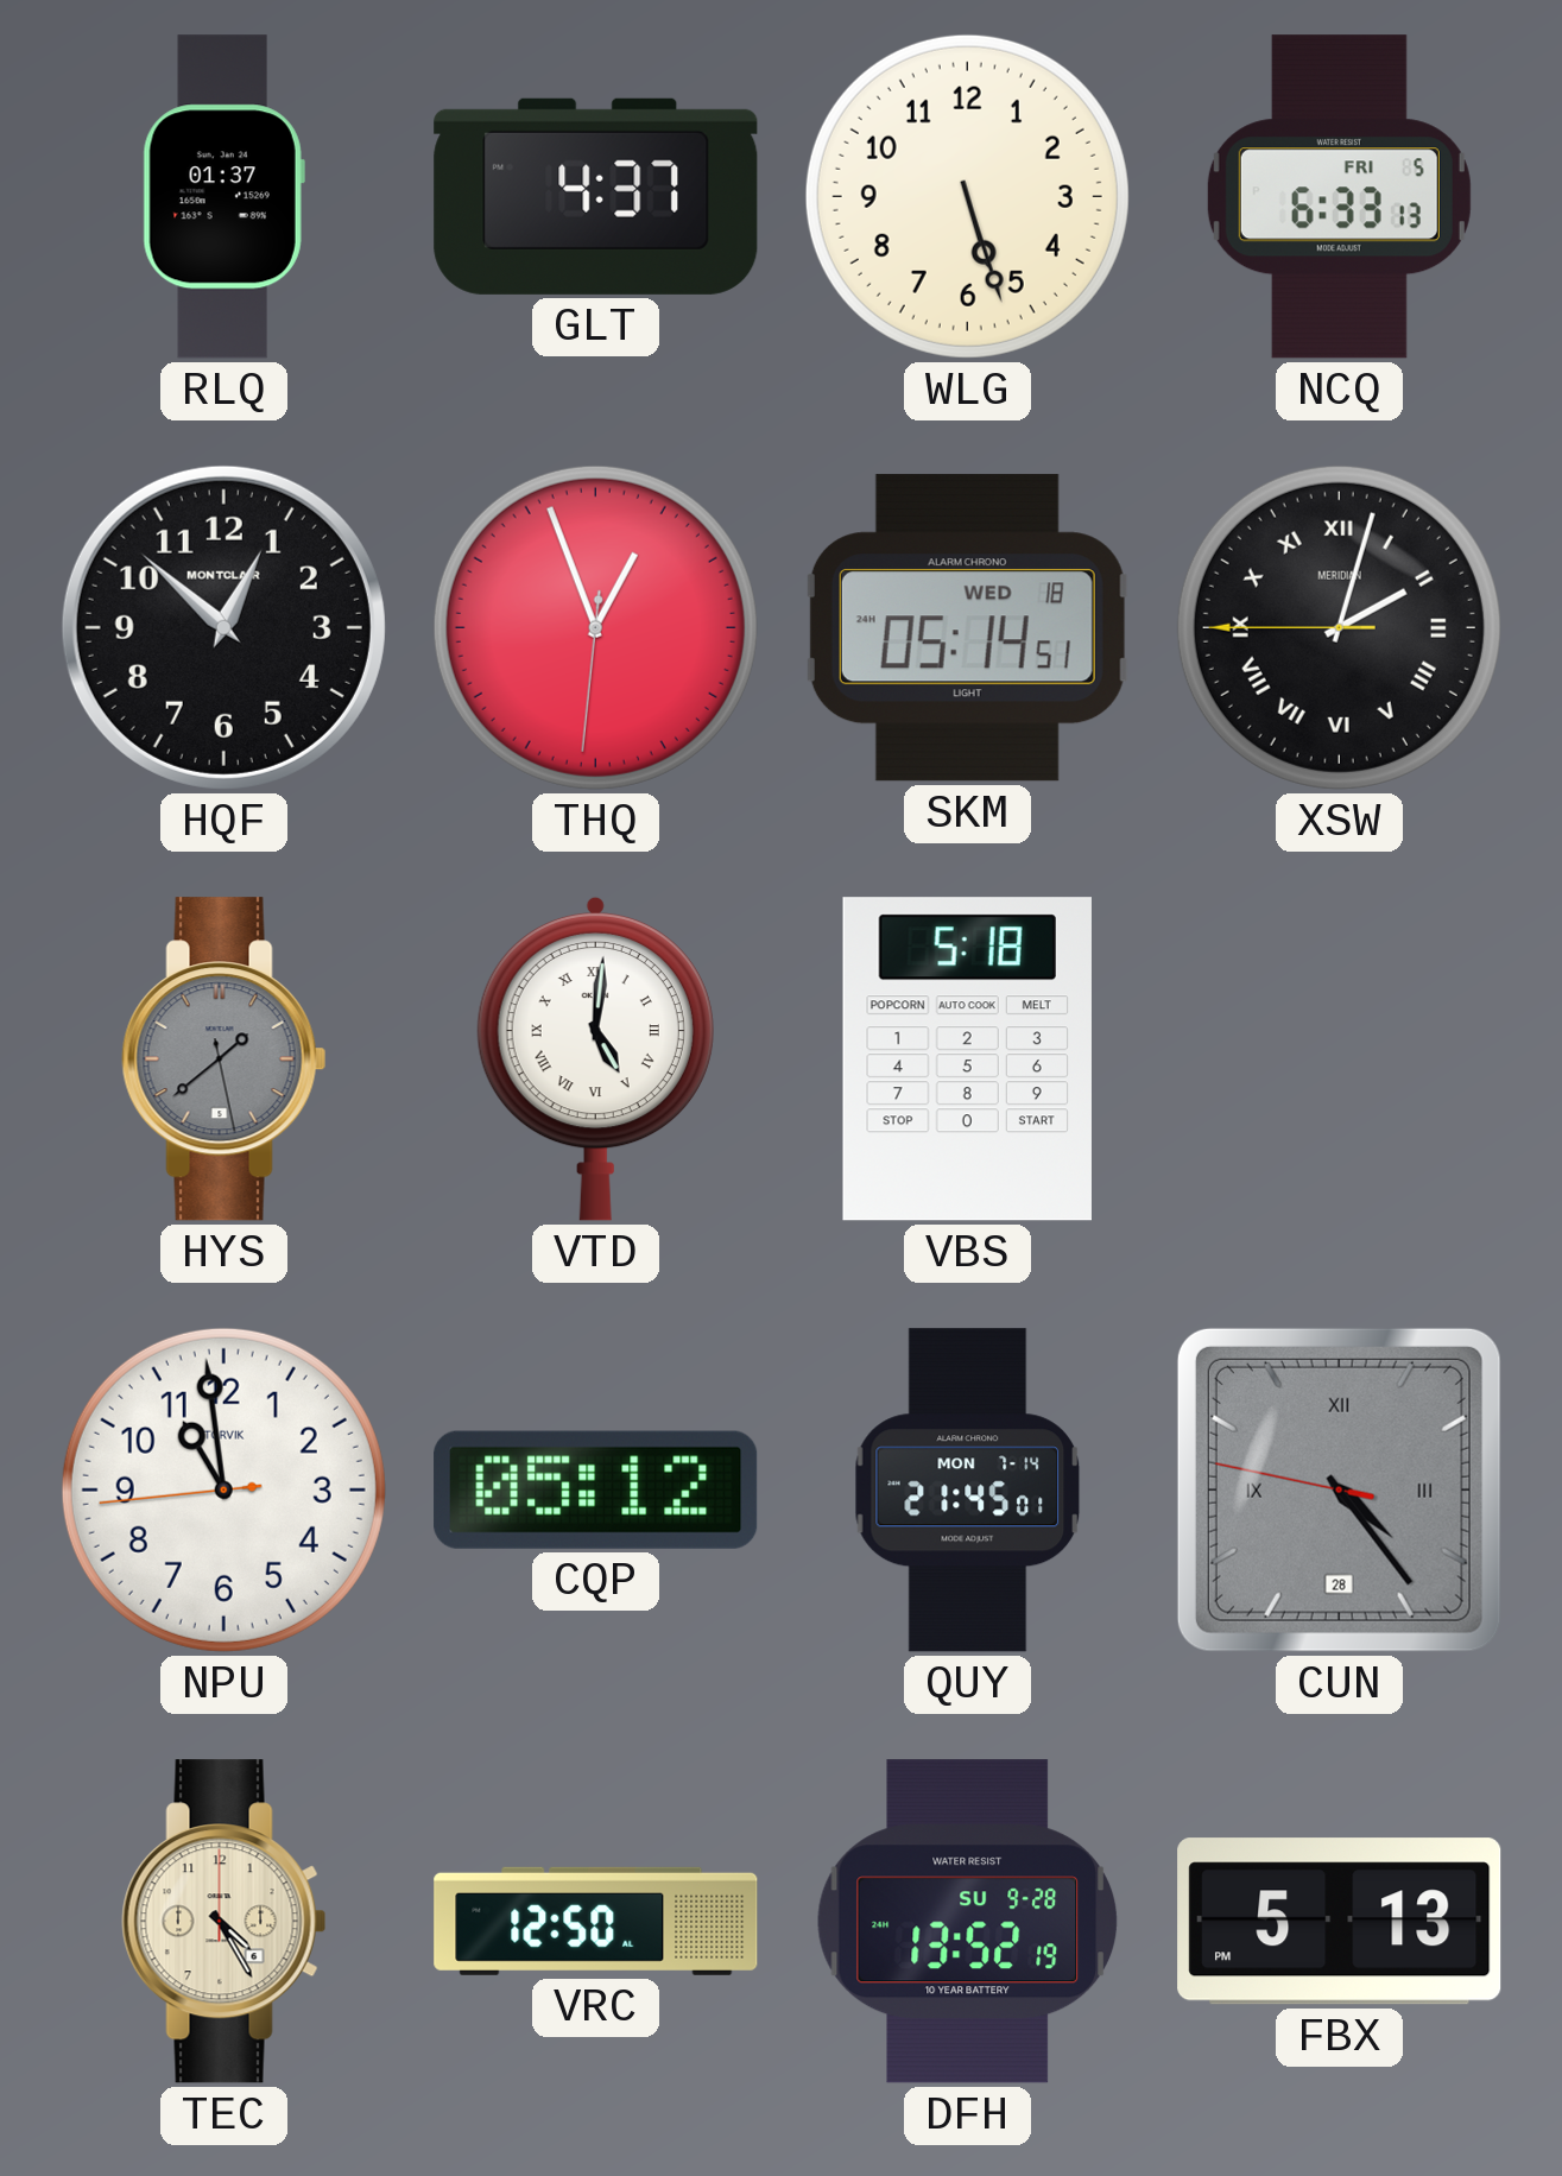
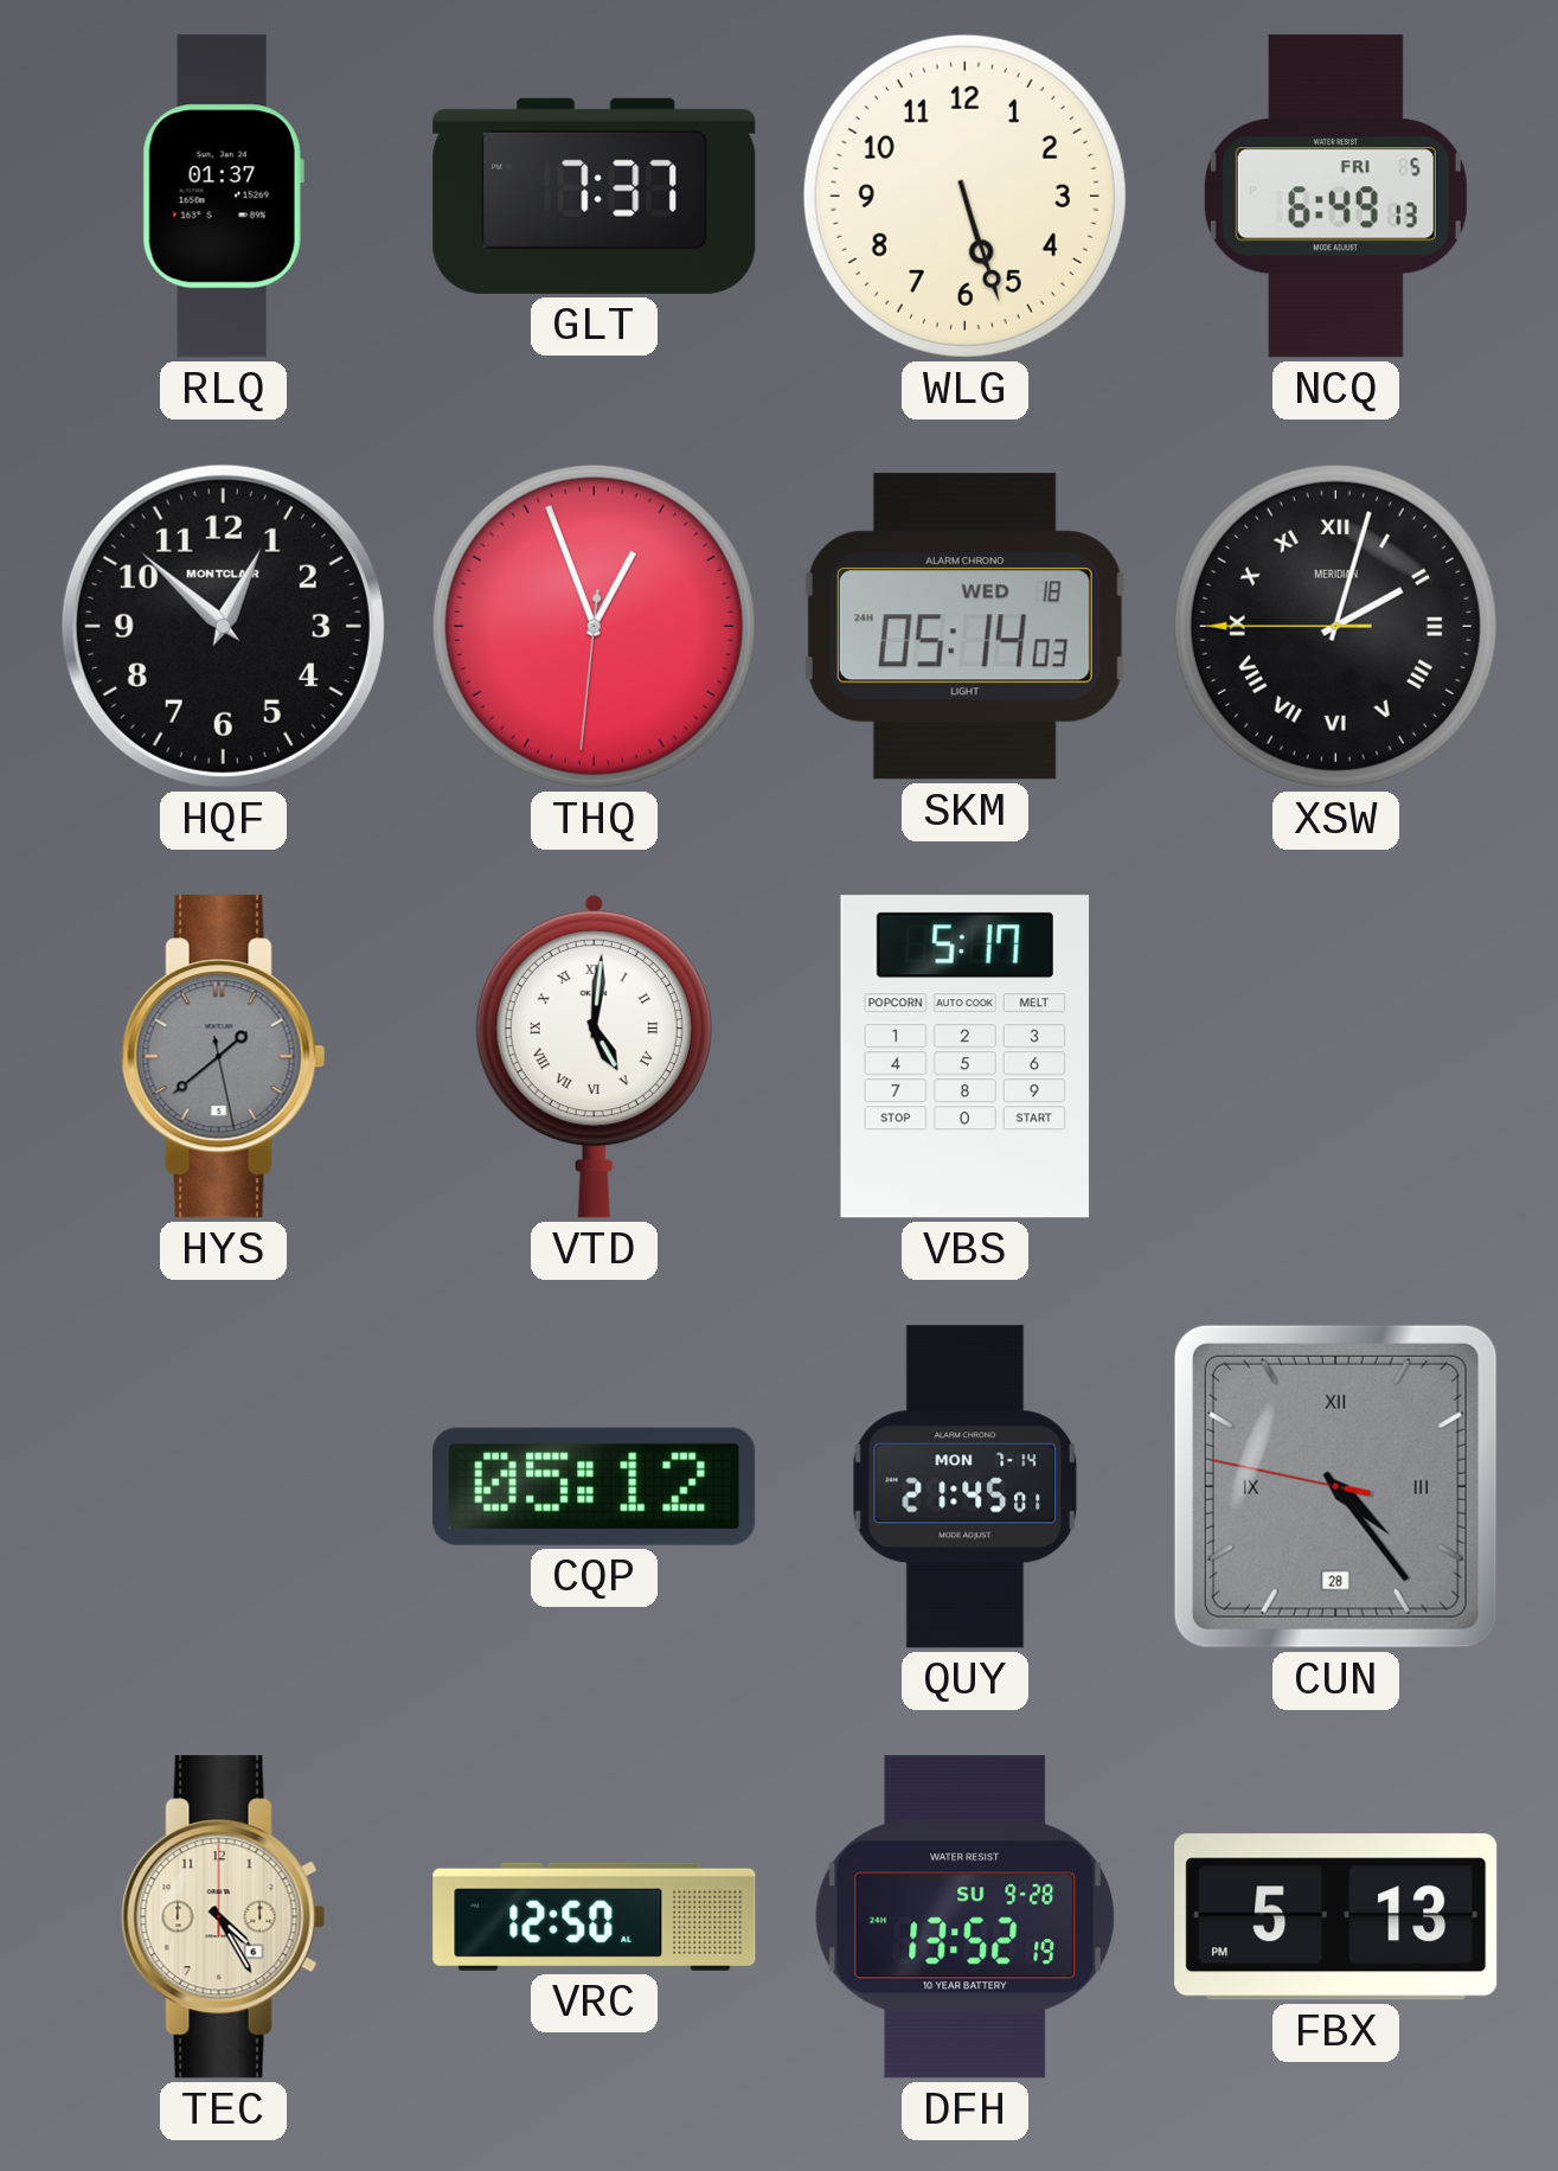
GLT: 4:37 -> 7:37
NCQ: 6:33 -> 6:49
SKM: 05:14:51 -> 05:14:03
VBS: 5:18 -> 5:17
NPU: 10:58 -> none
